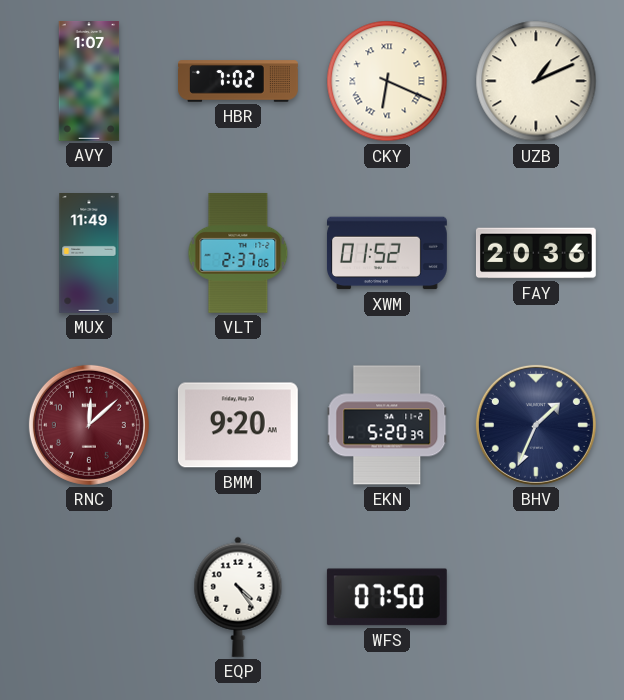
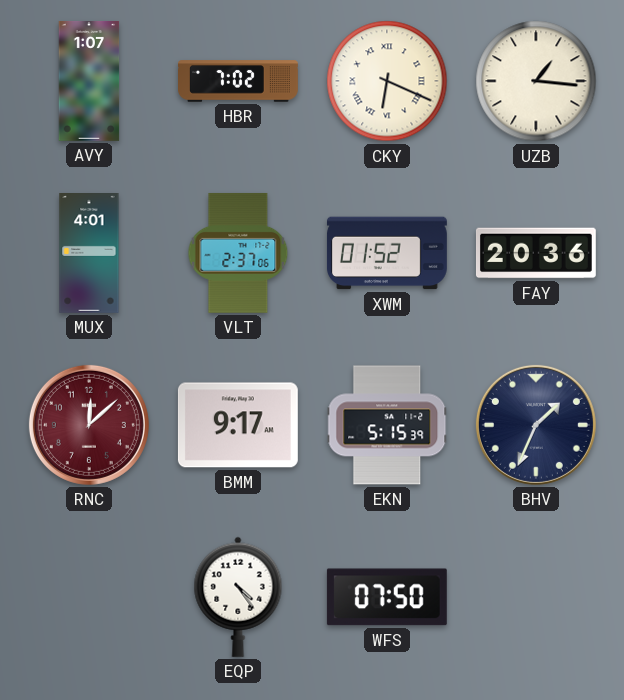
UZB: 1:11 -> 1:16
MUX: 11:49 -> 4:01
BMM: 9:20 -> 9:17
EKN: 5:20 -> 5:15
